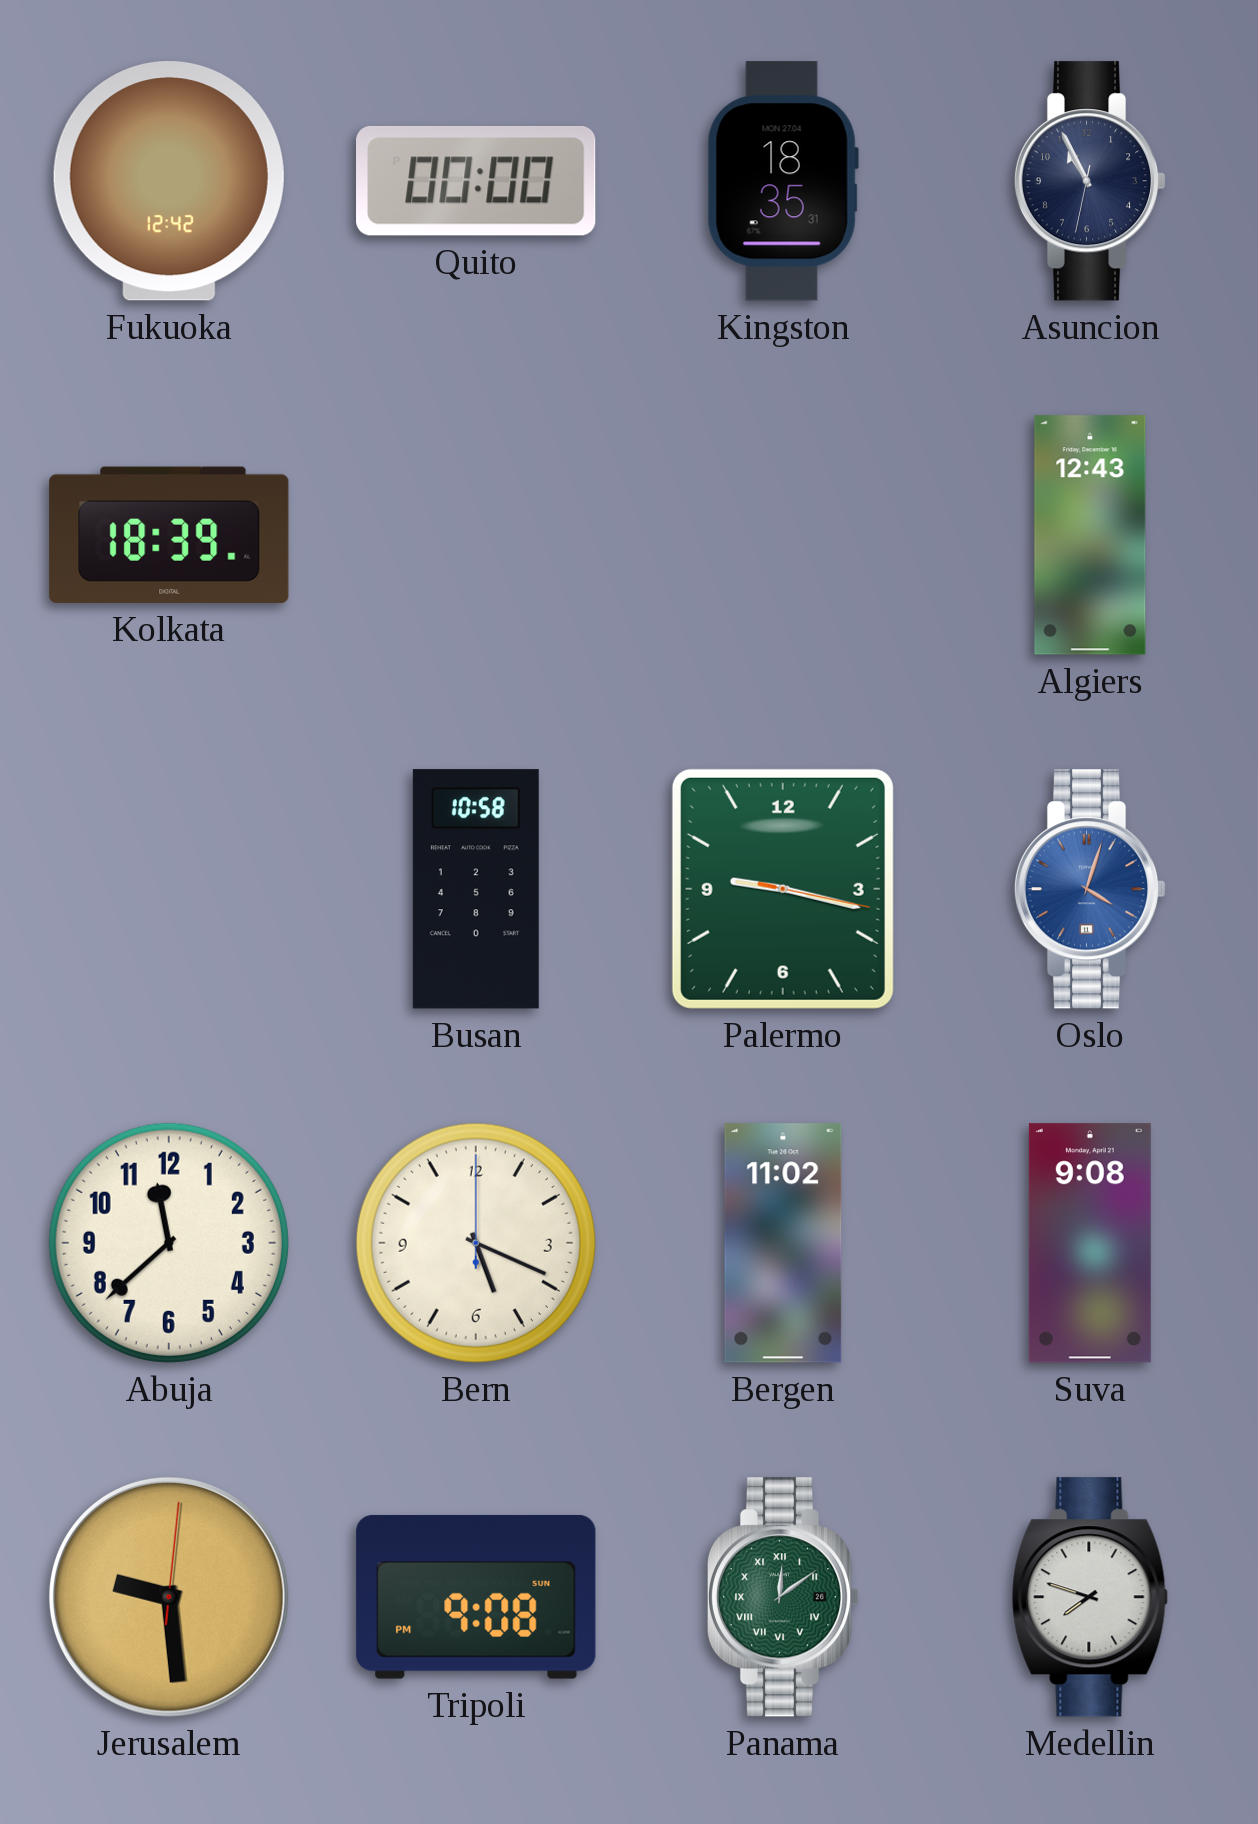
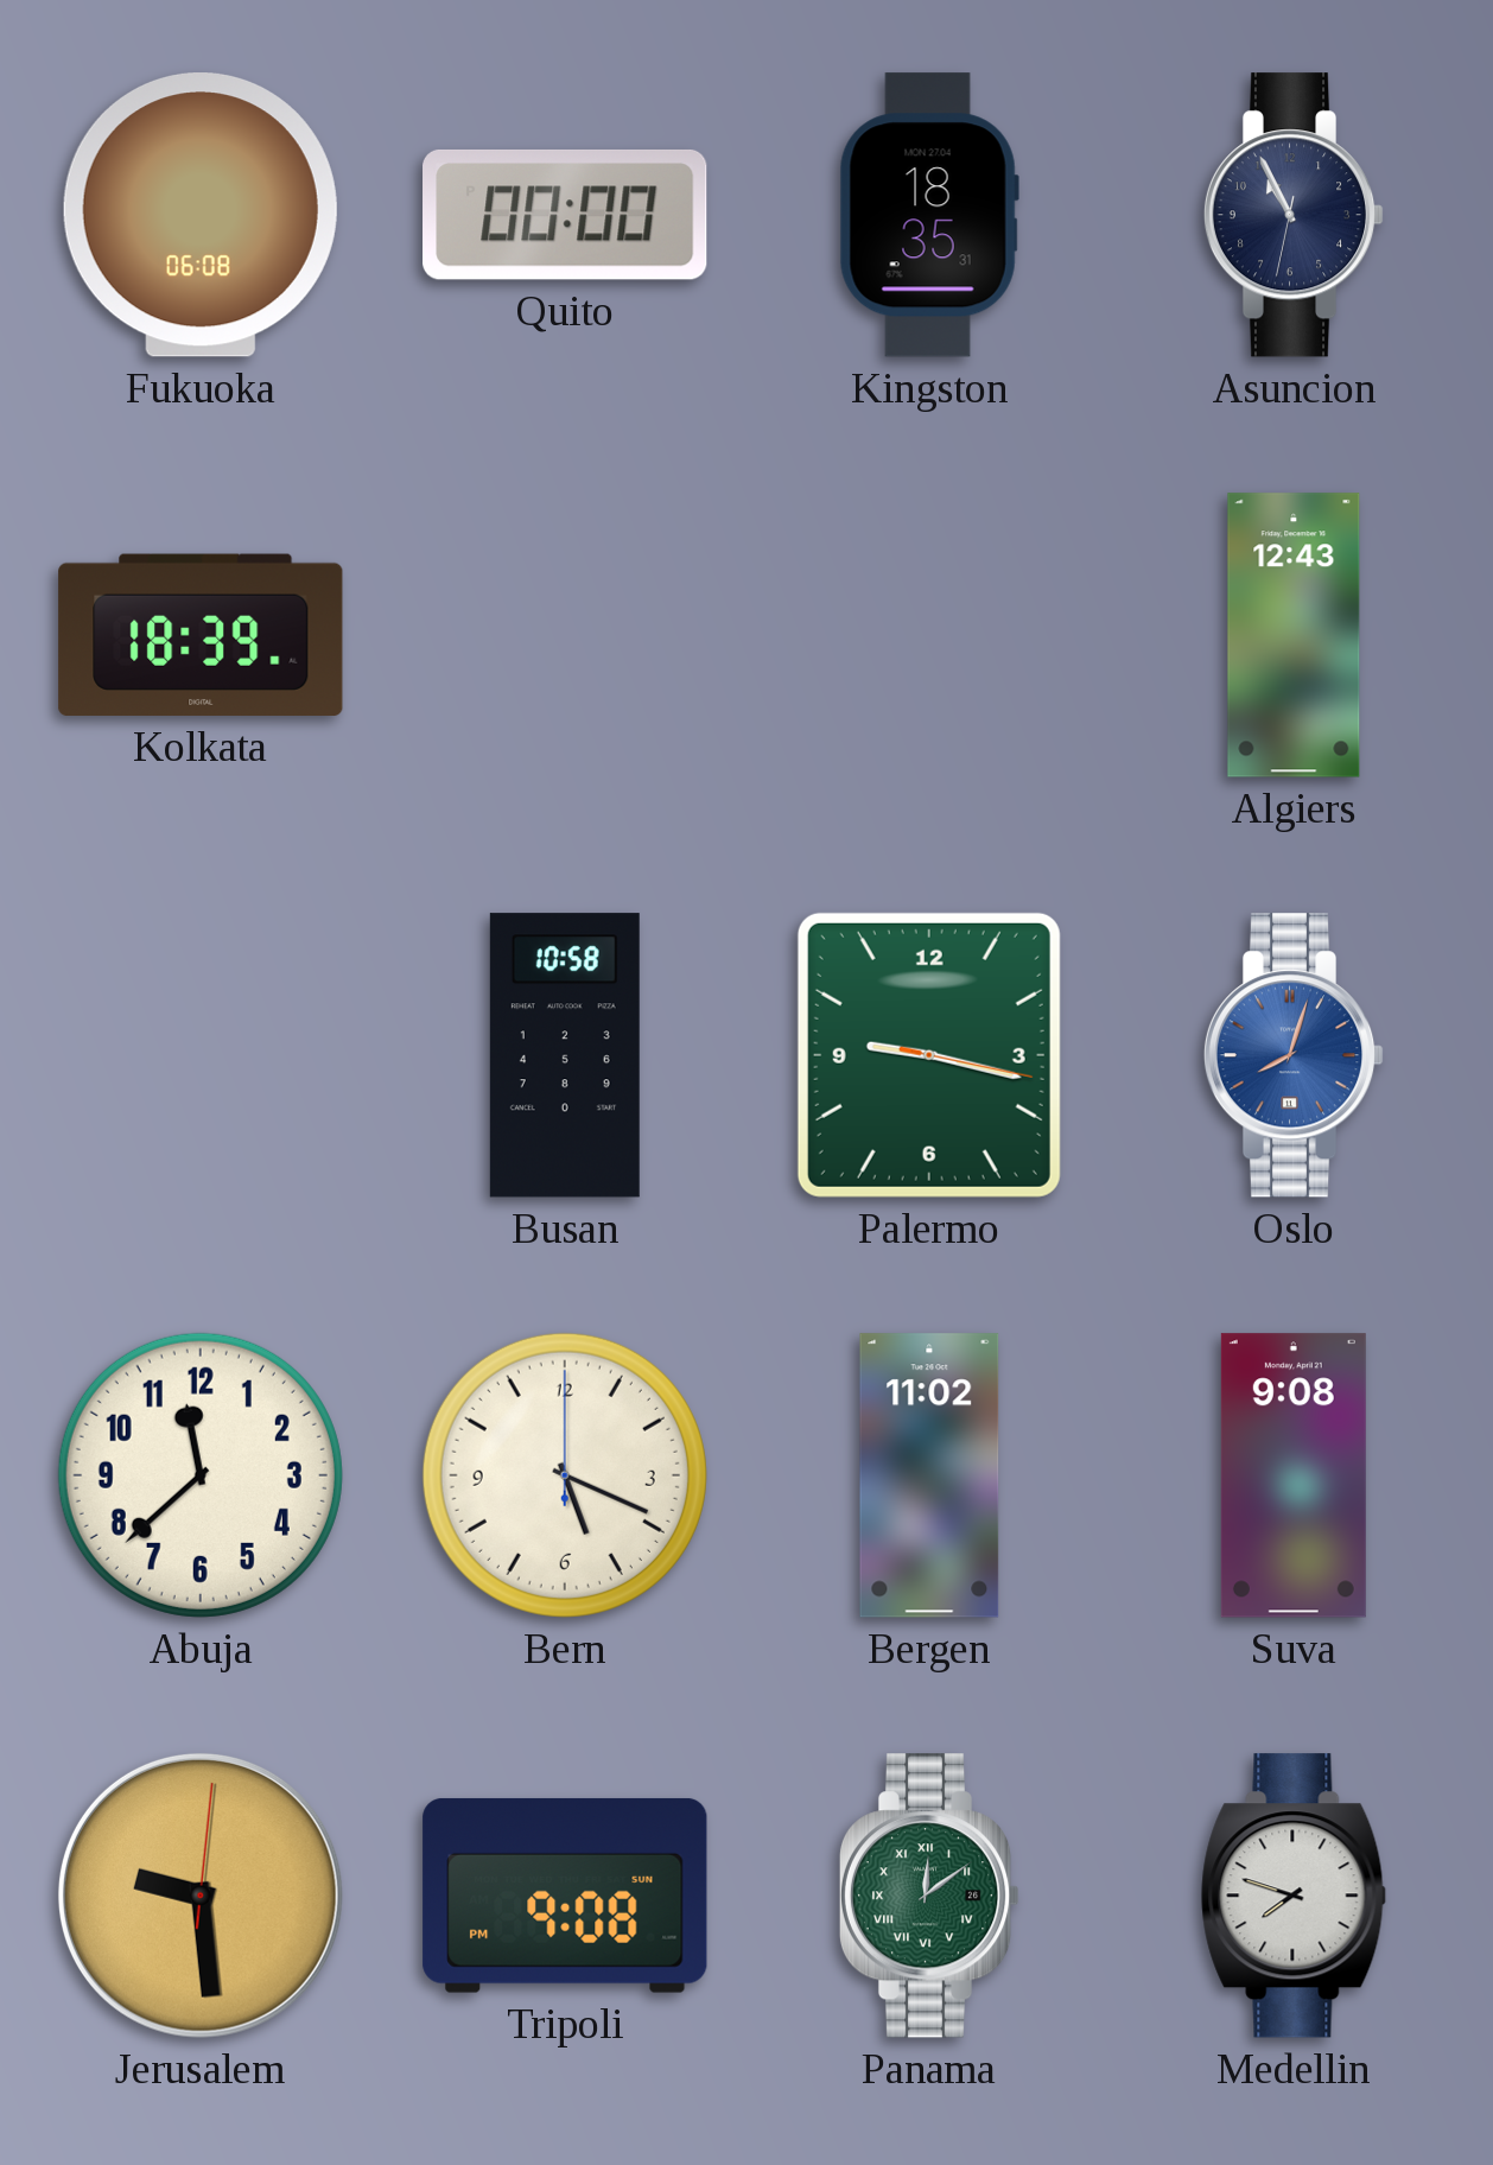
Fukuoka: 12:42 -> 06:08
Oslo: 4:03 -> 8:03
